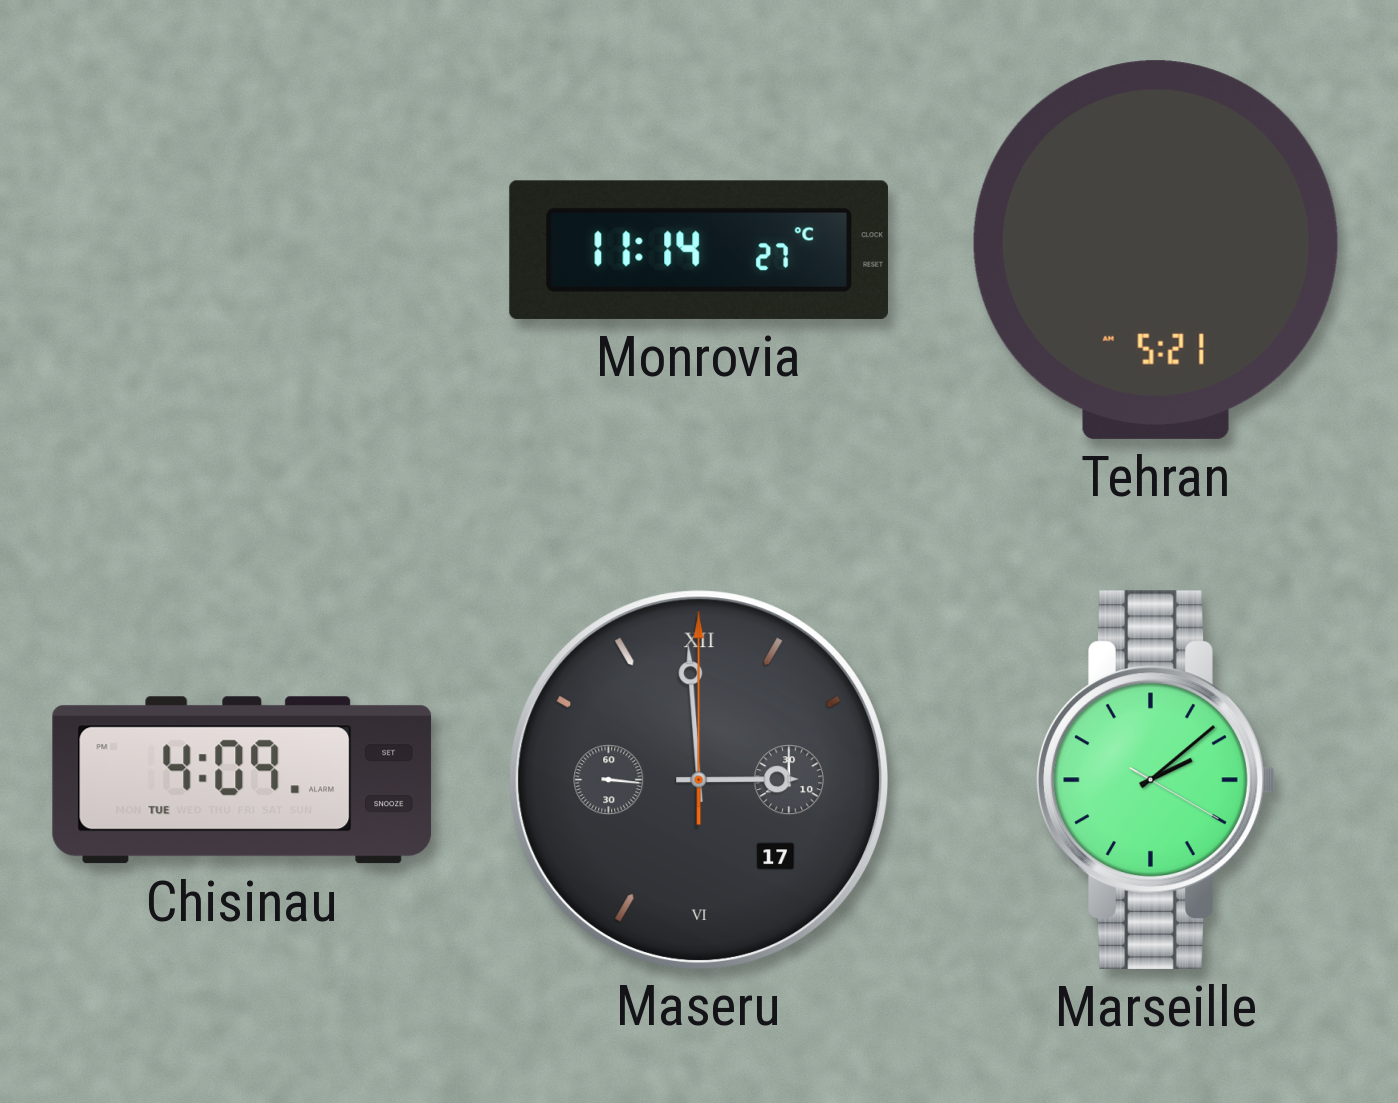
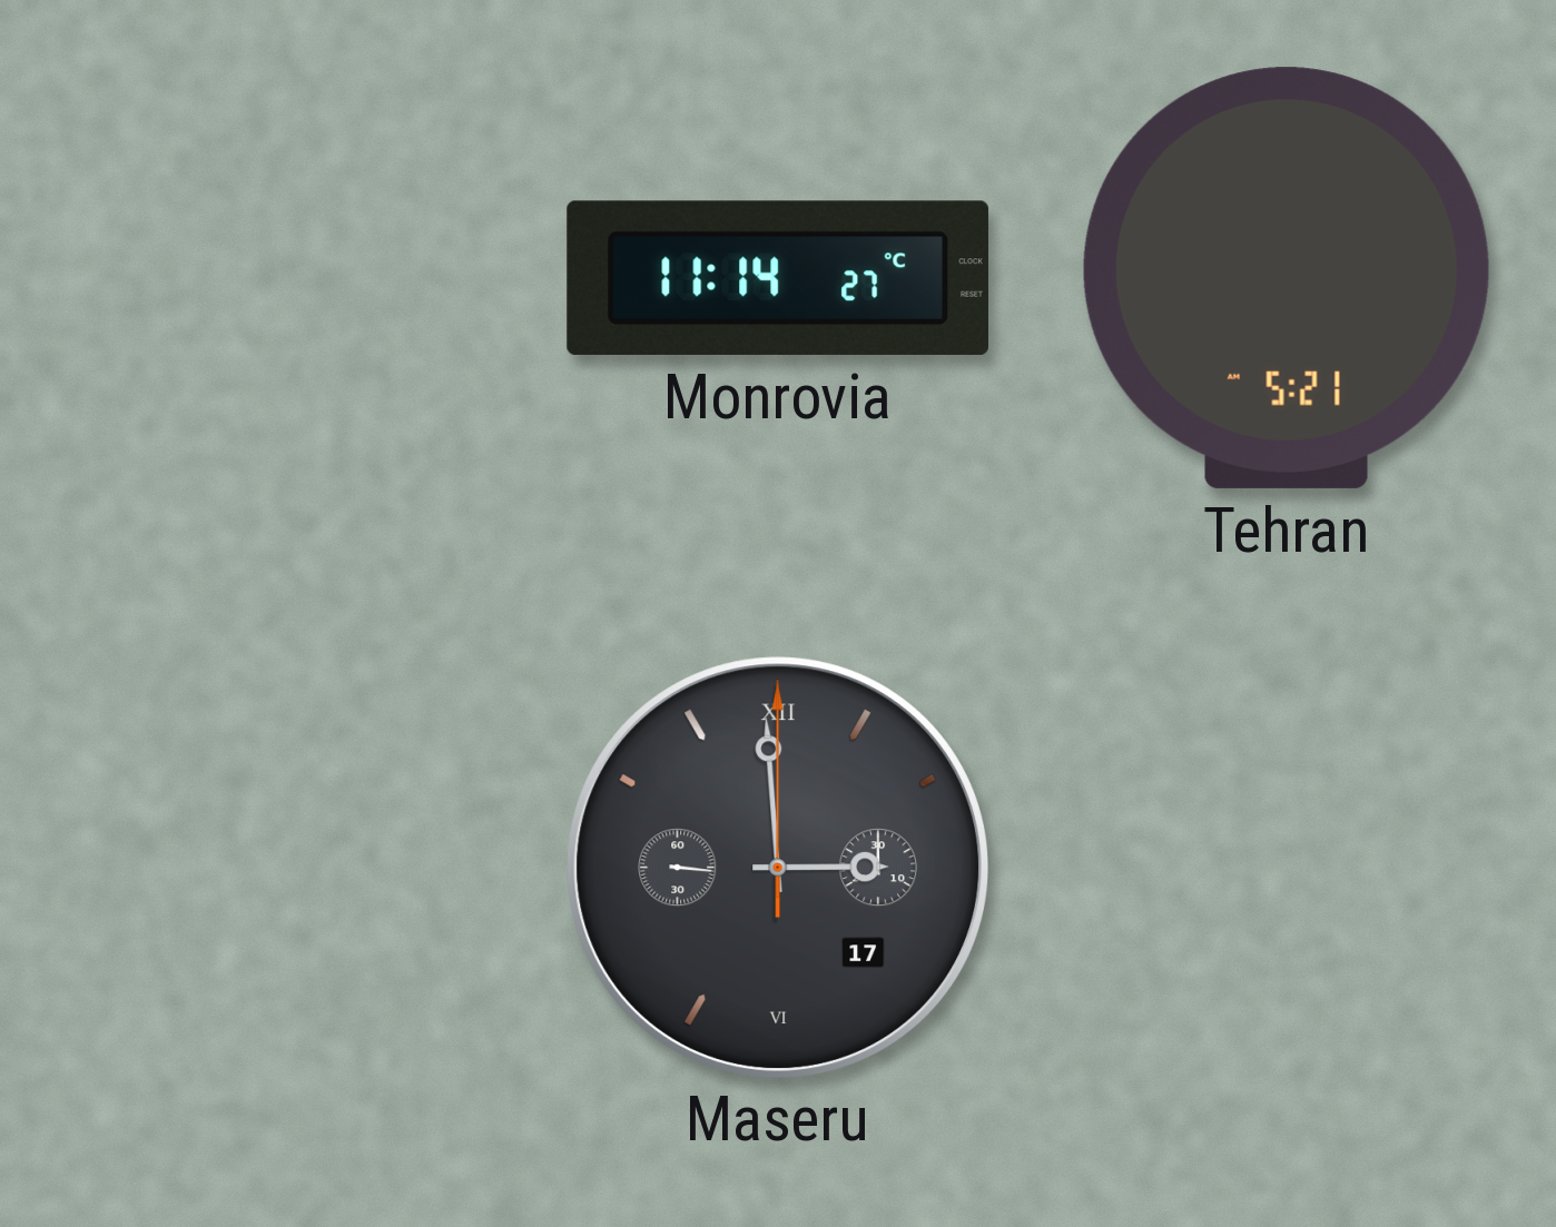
Chisinau: 4:09 -> none
Marseille: 2:08 -> none
